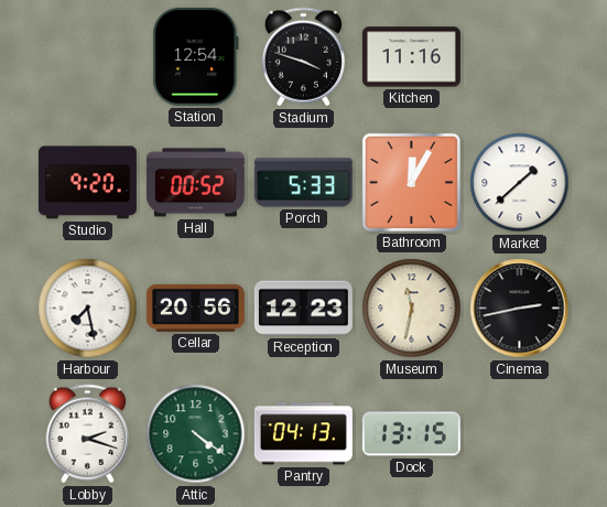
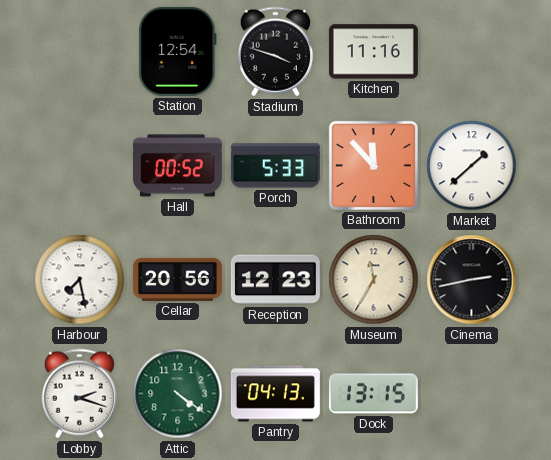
Studio: 9:20 -> none
Bathroom: 12:05 -> 11:53
Museum: 11:32 -> 11:35
